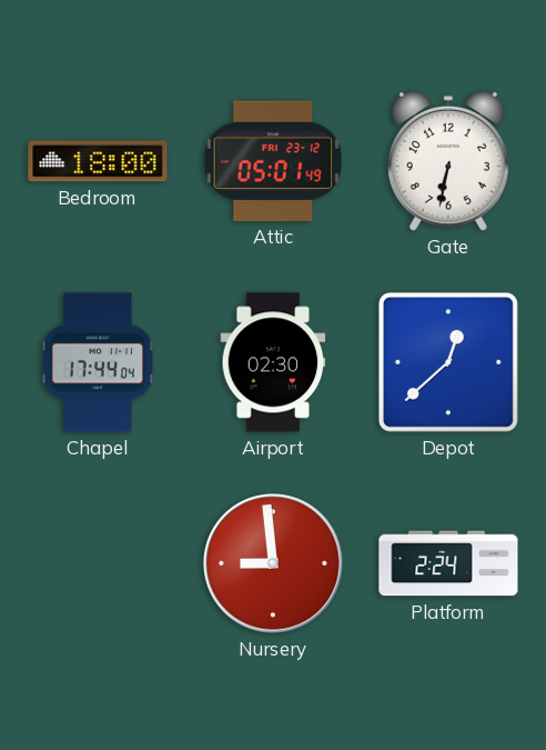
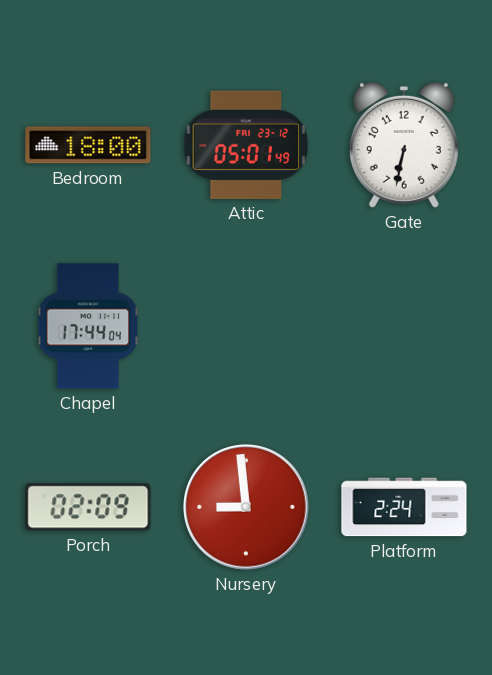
Airport: 02:30 -> none
Depot: 12:38 -> none
Porch: none -> 02:09
